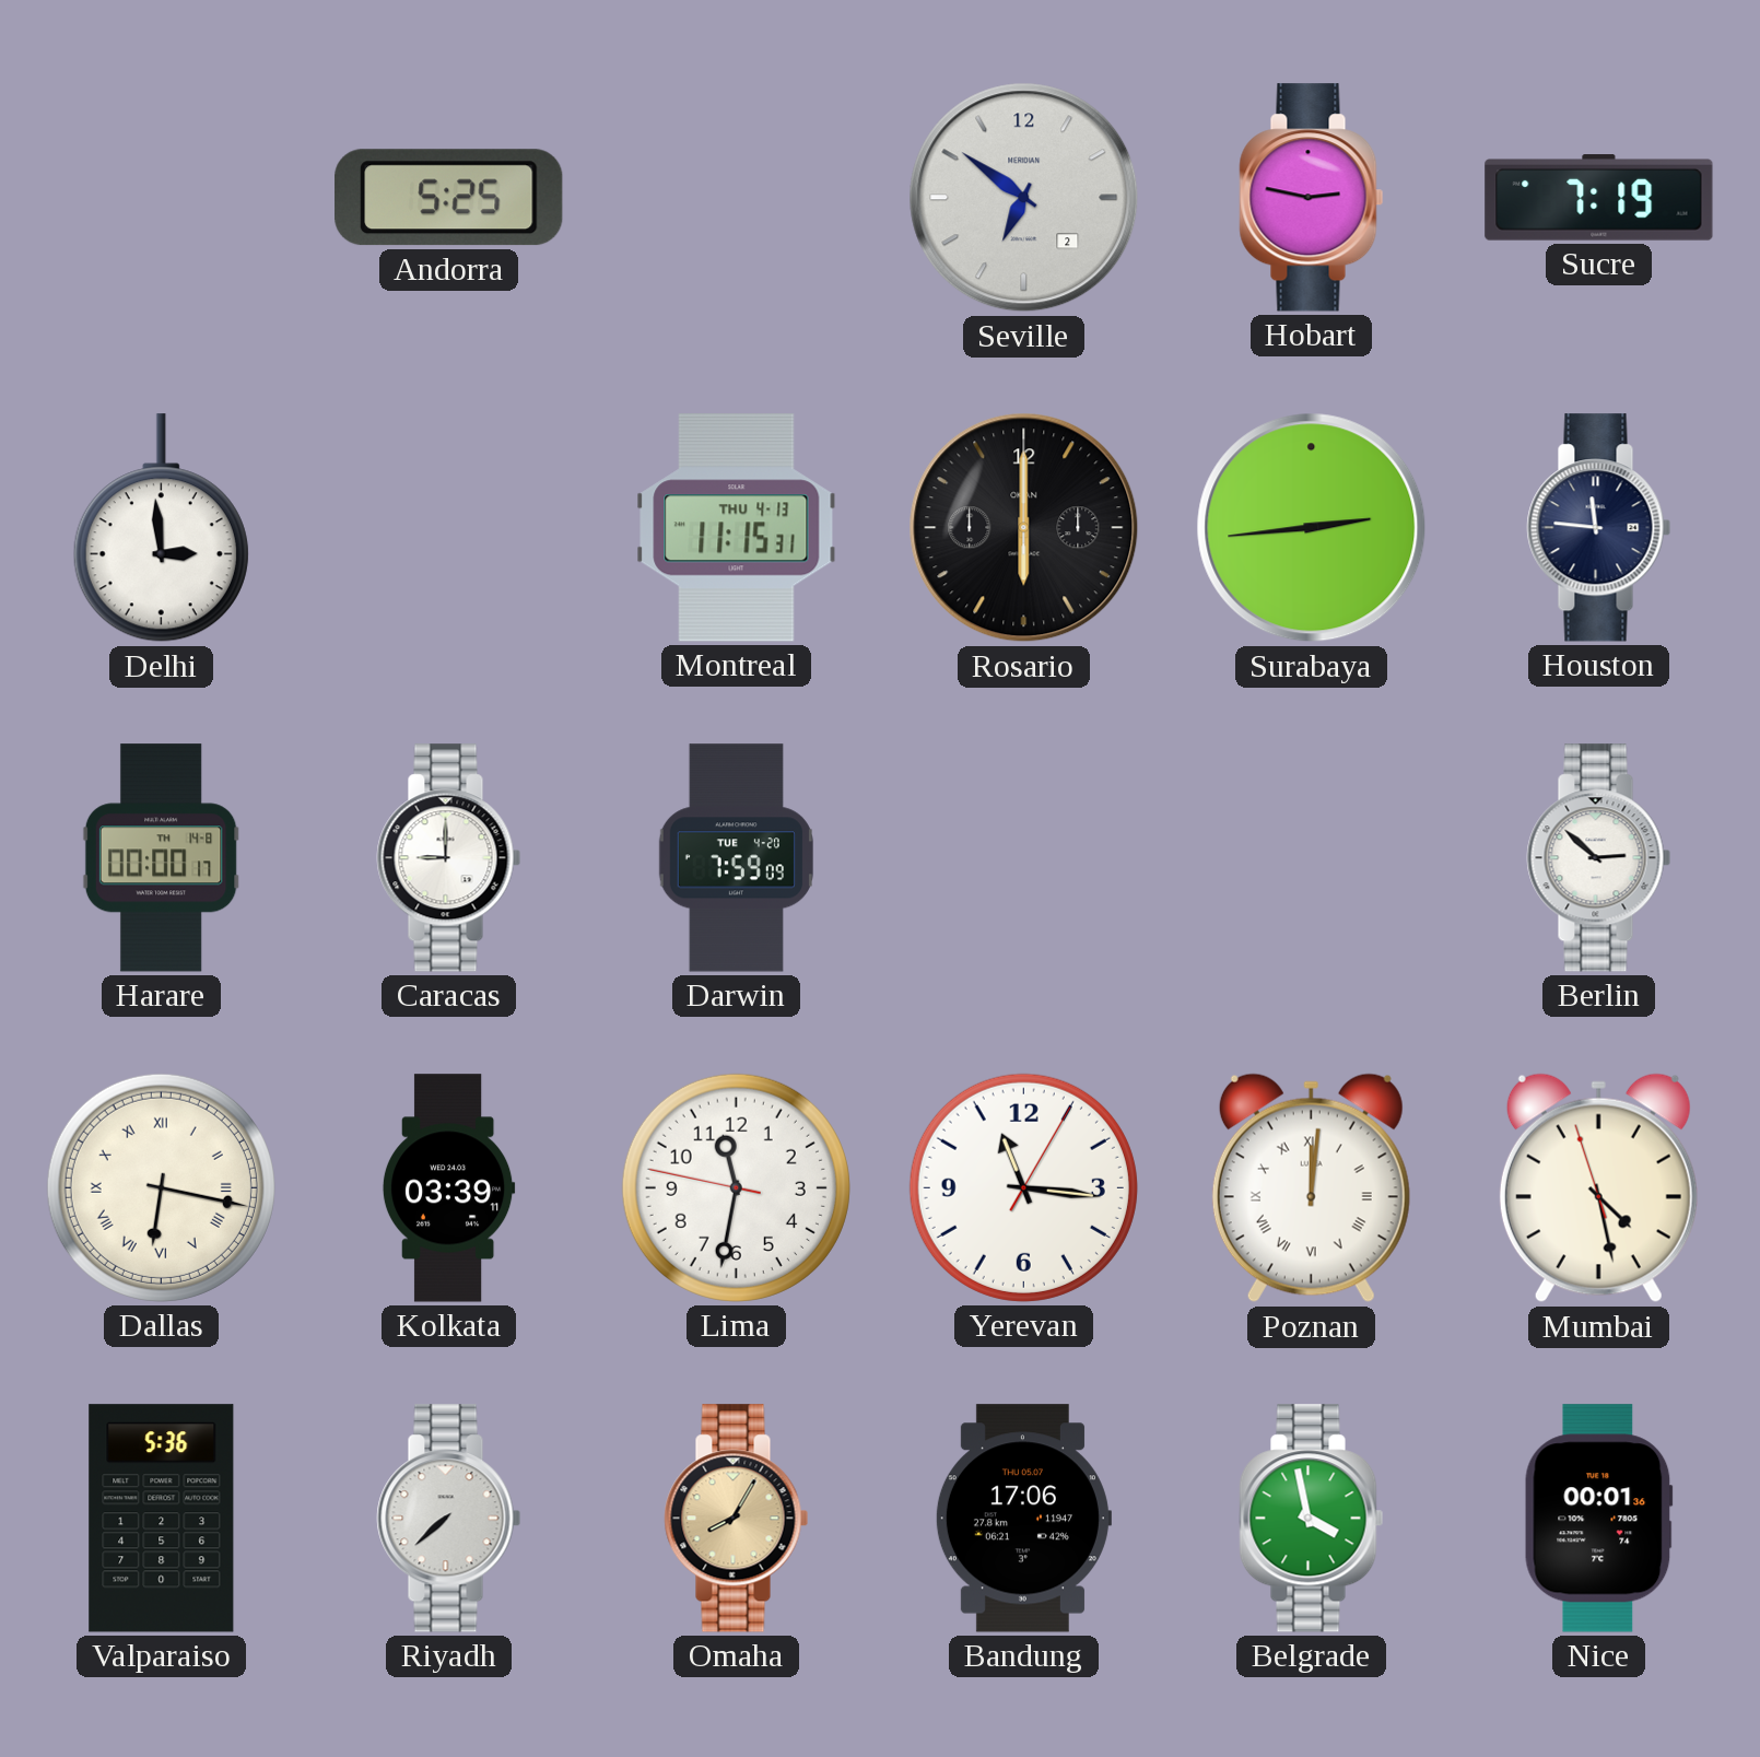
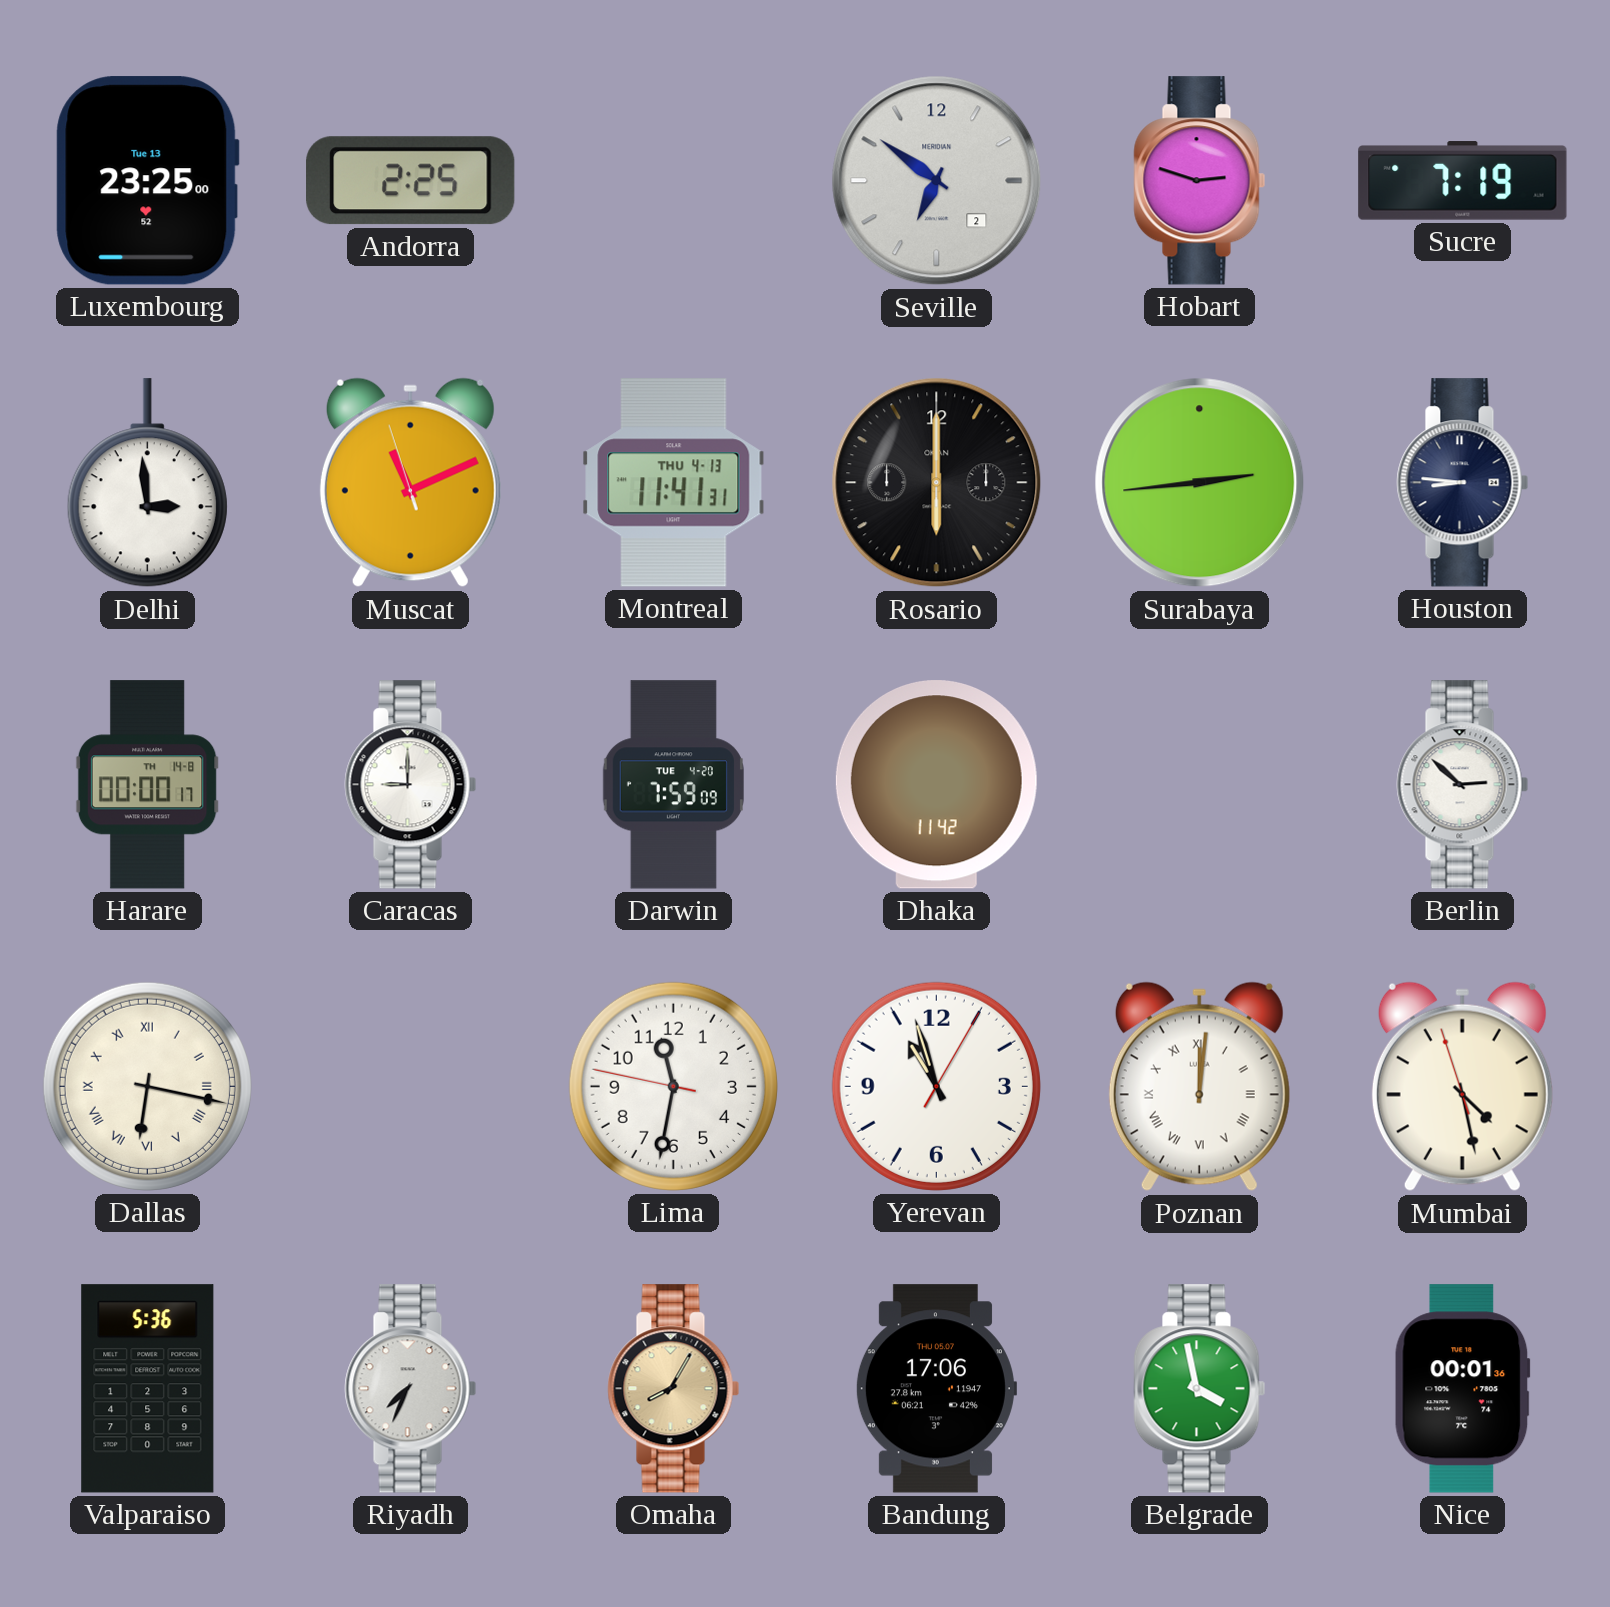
Luxembourg: none -> 23:25
Andorra: 5:25 -> 2:25
Hobart: 2:47 -> 2:48
Muscat: none -> 11:10
Montreal: 11:15 -> 11:41
Houston: 11:46 -> 8:46
Dhaka: none -> 11:42
Kolkata: 03:39 -> none
Yerevan: 11:16 -> 10:57
Riyadh: 7:38 -> 7:34
